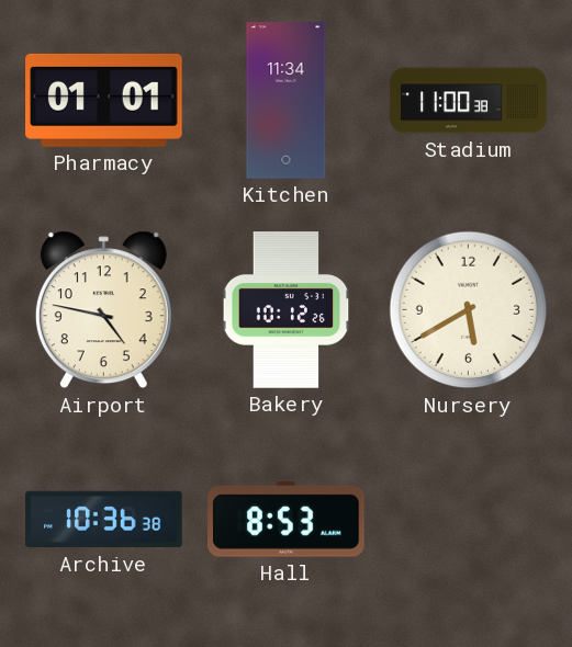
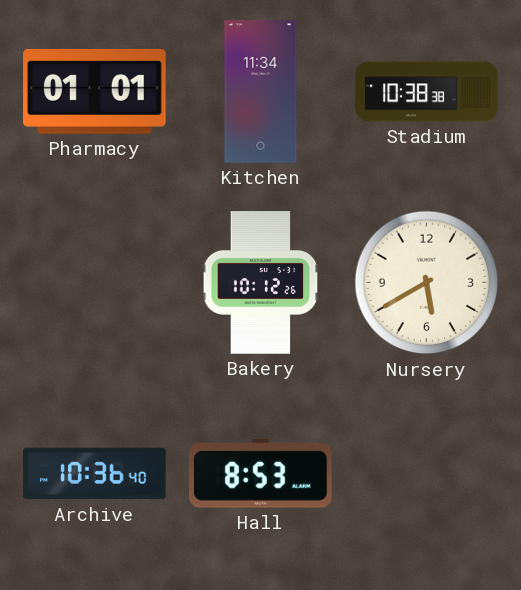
Stadium: 11:00 -> 10:38
Airport: 4:47 -> none
Archive: 10:36:38 -> 10:36:40
